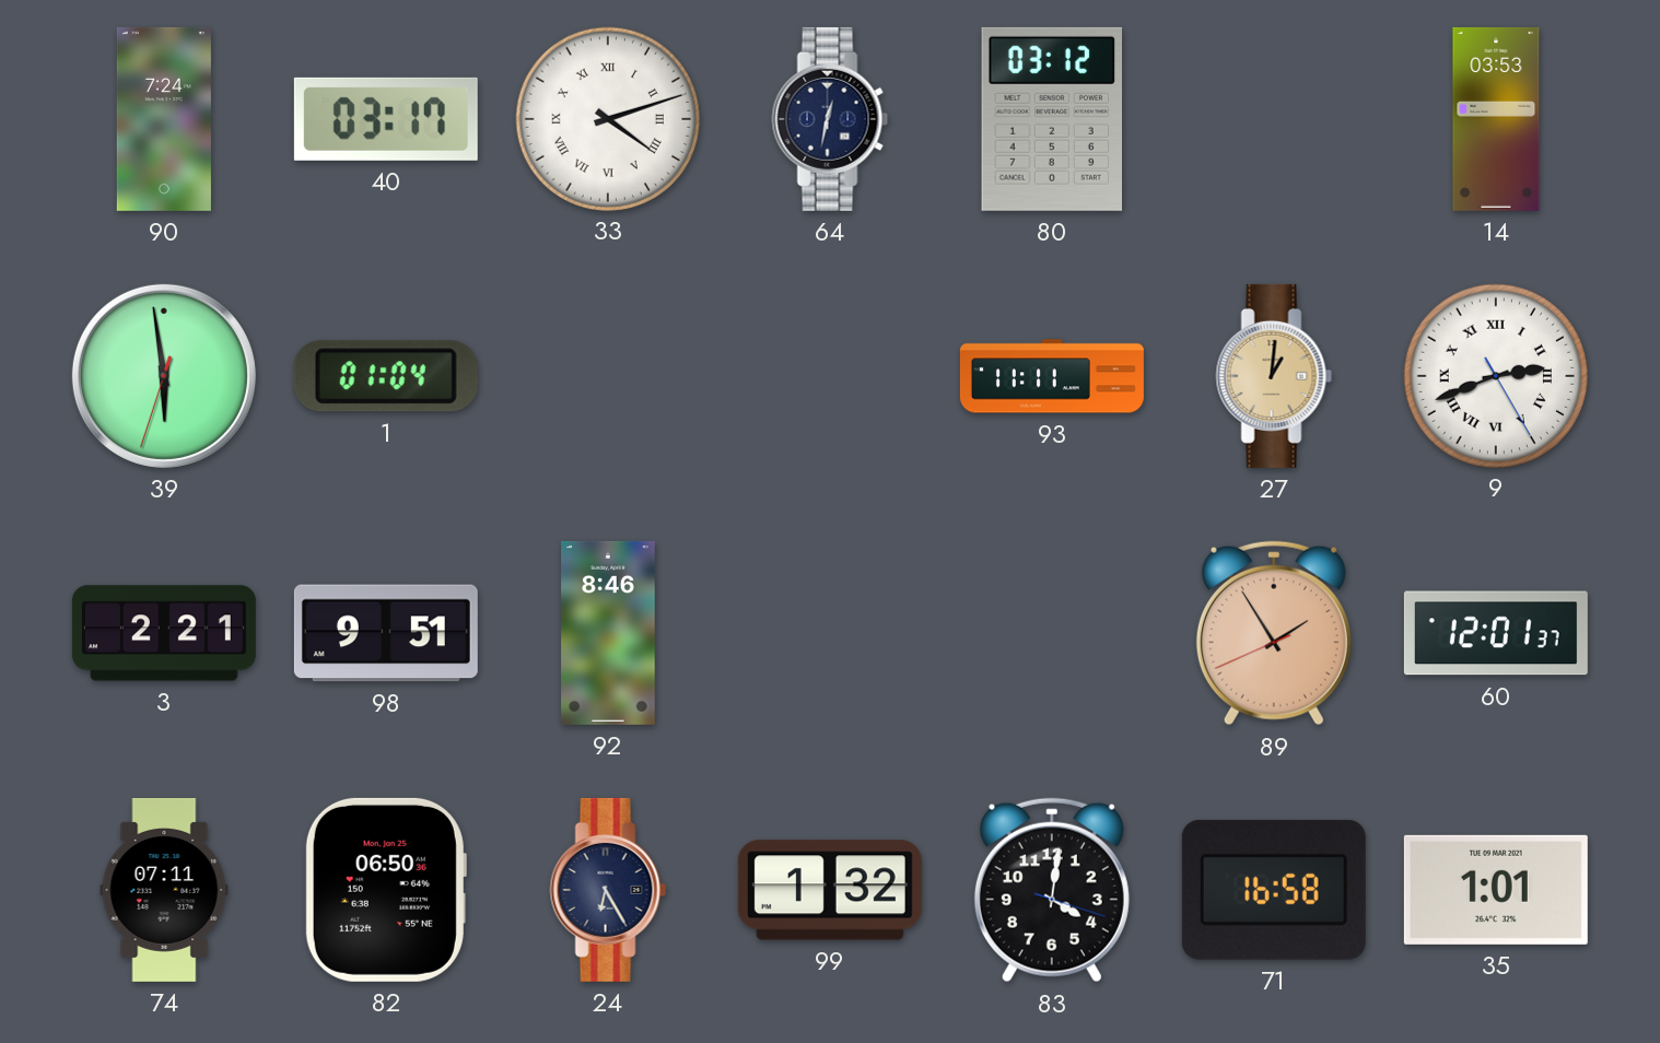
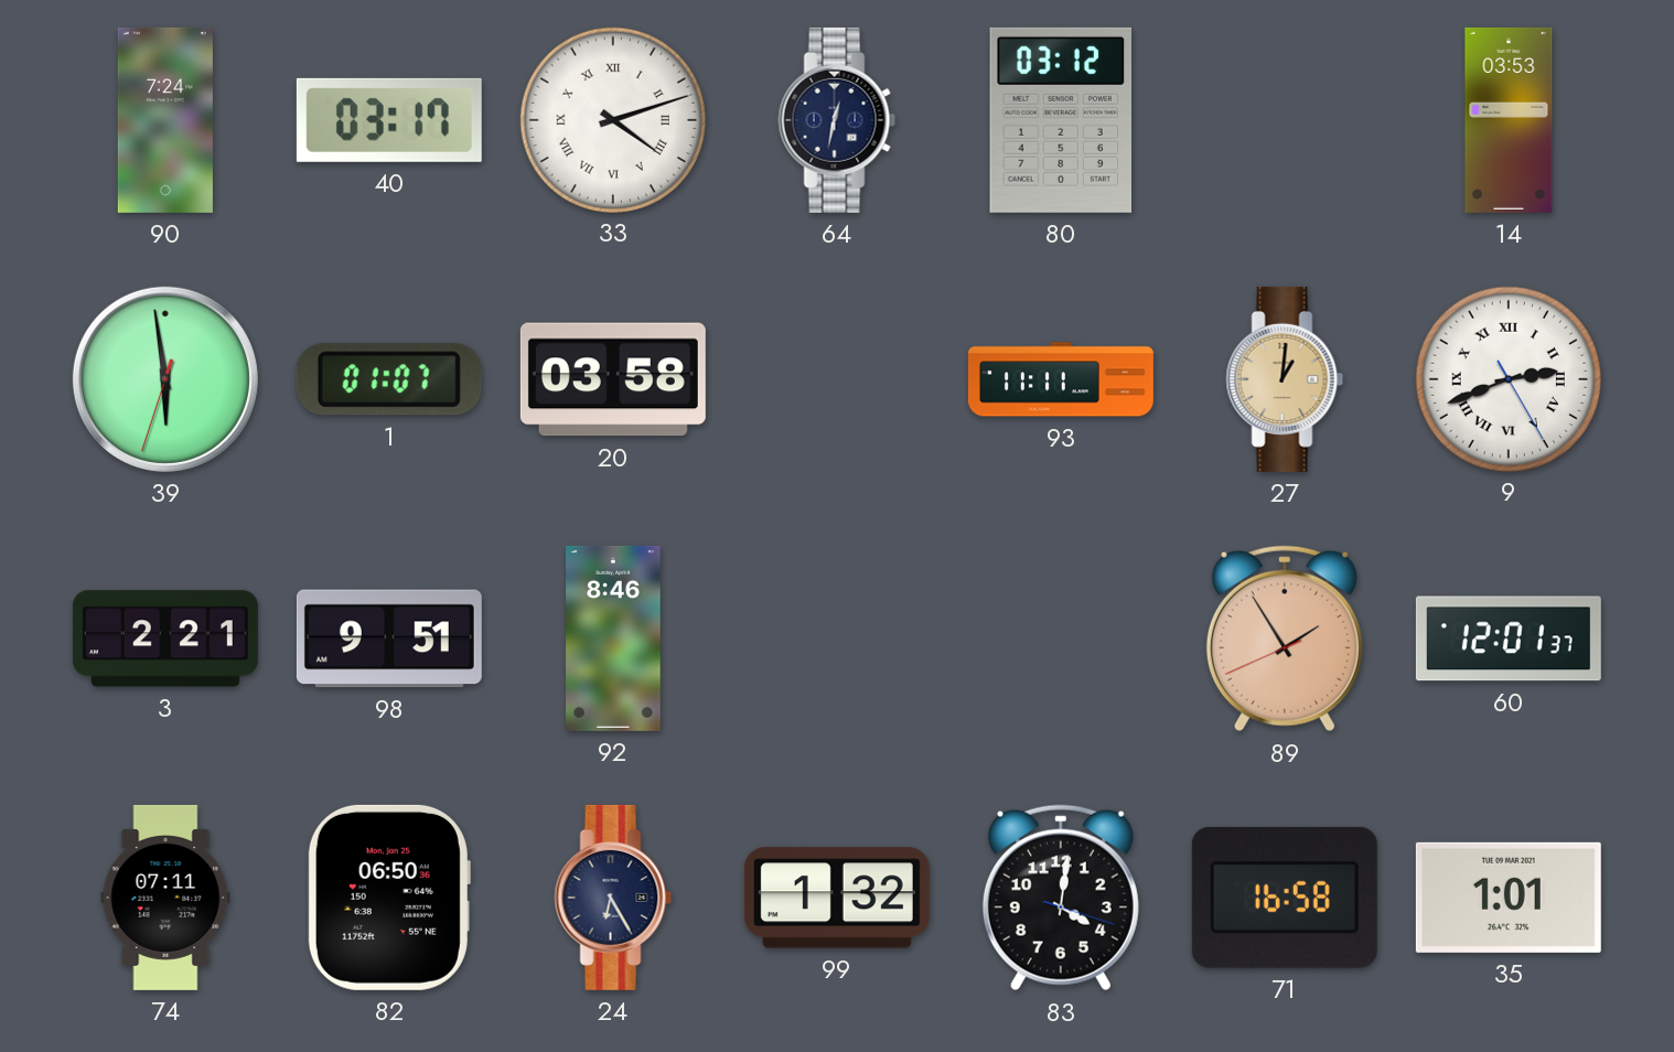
1: 01:04 -> 01:07
20: none -> 03:58
